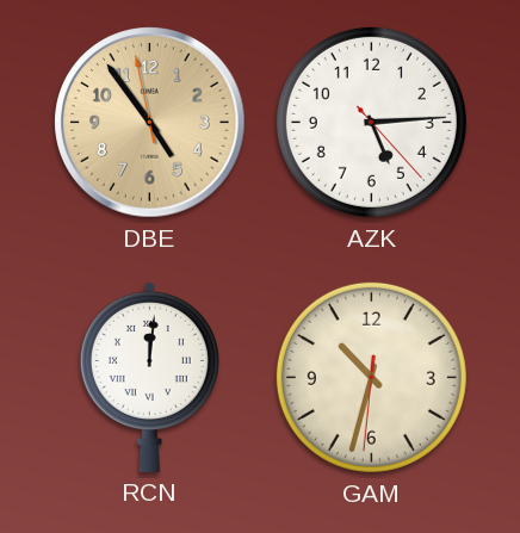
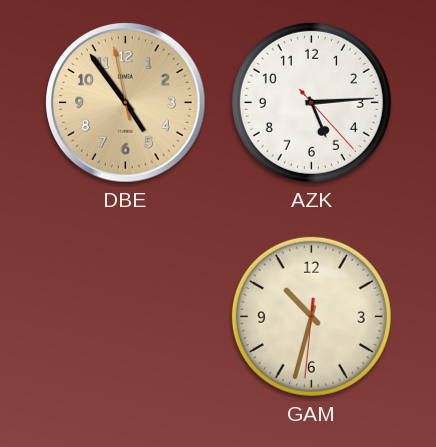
RCN: 12:01 -> none
